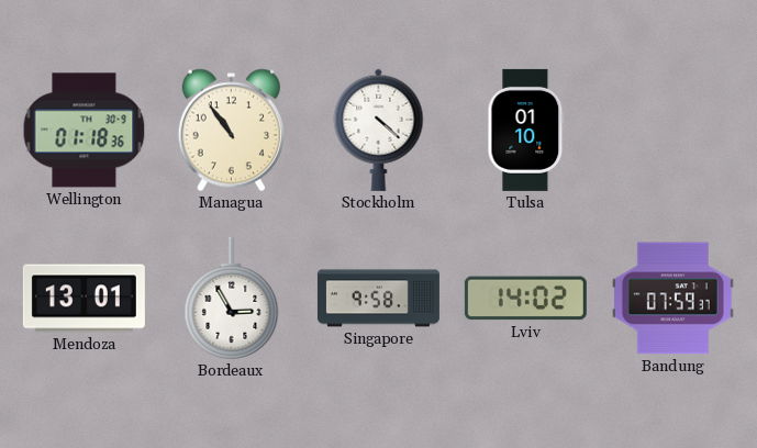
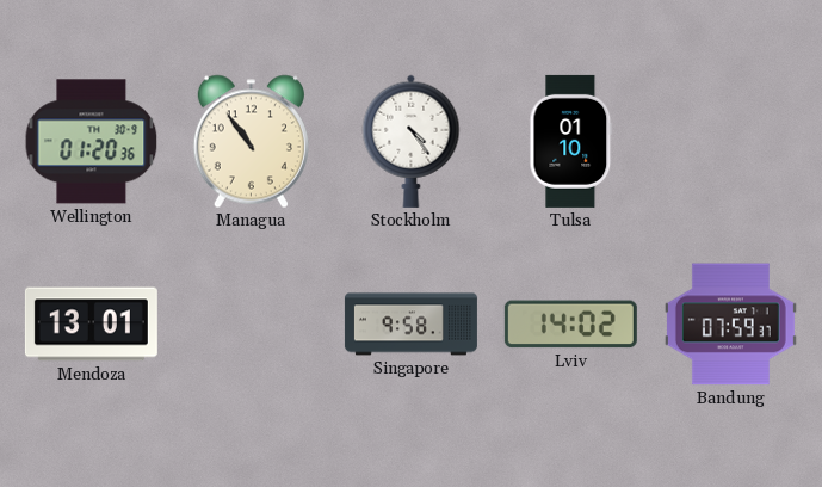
Wellington: 01:18 -> 01:20
Stockholm: 4:22 -> 4:24
Bordeaux: 2:55 -> none
